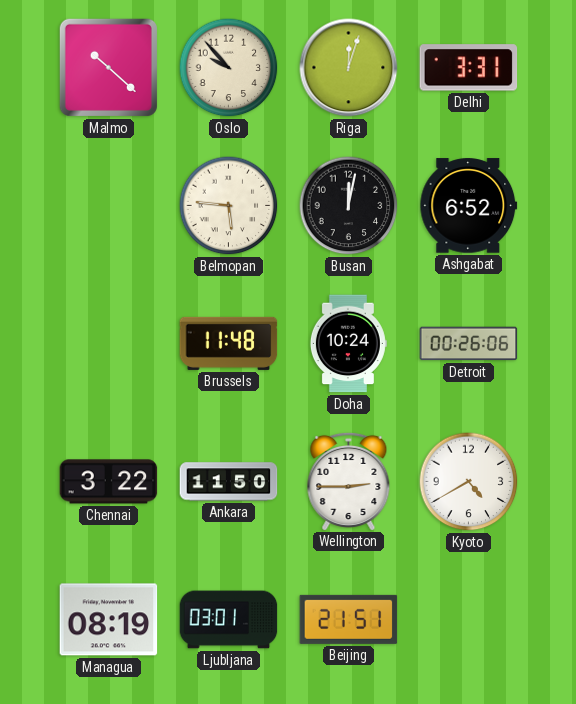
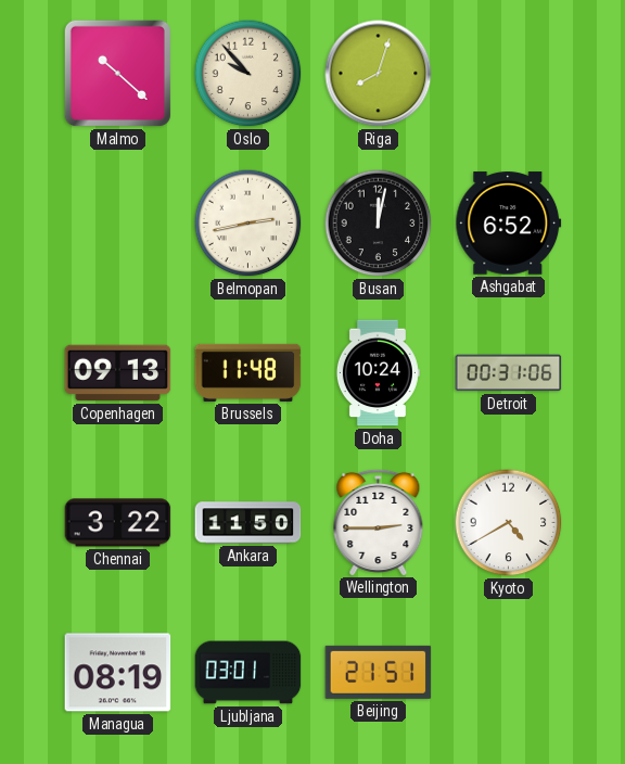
Riga: 12:03 -> 8:03
Delhi: 3:31 -> none
Belmopan: 5:46 -> 2:43
Copenhagen: none -> 09:13
Detroit: 00:26 -> 00:31
